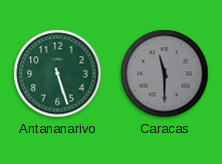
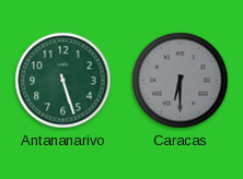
Caracas: 11:30 -> 6:30
